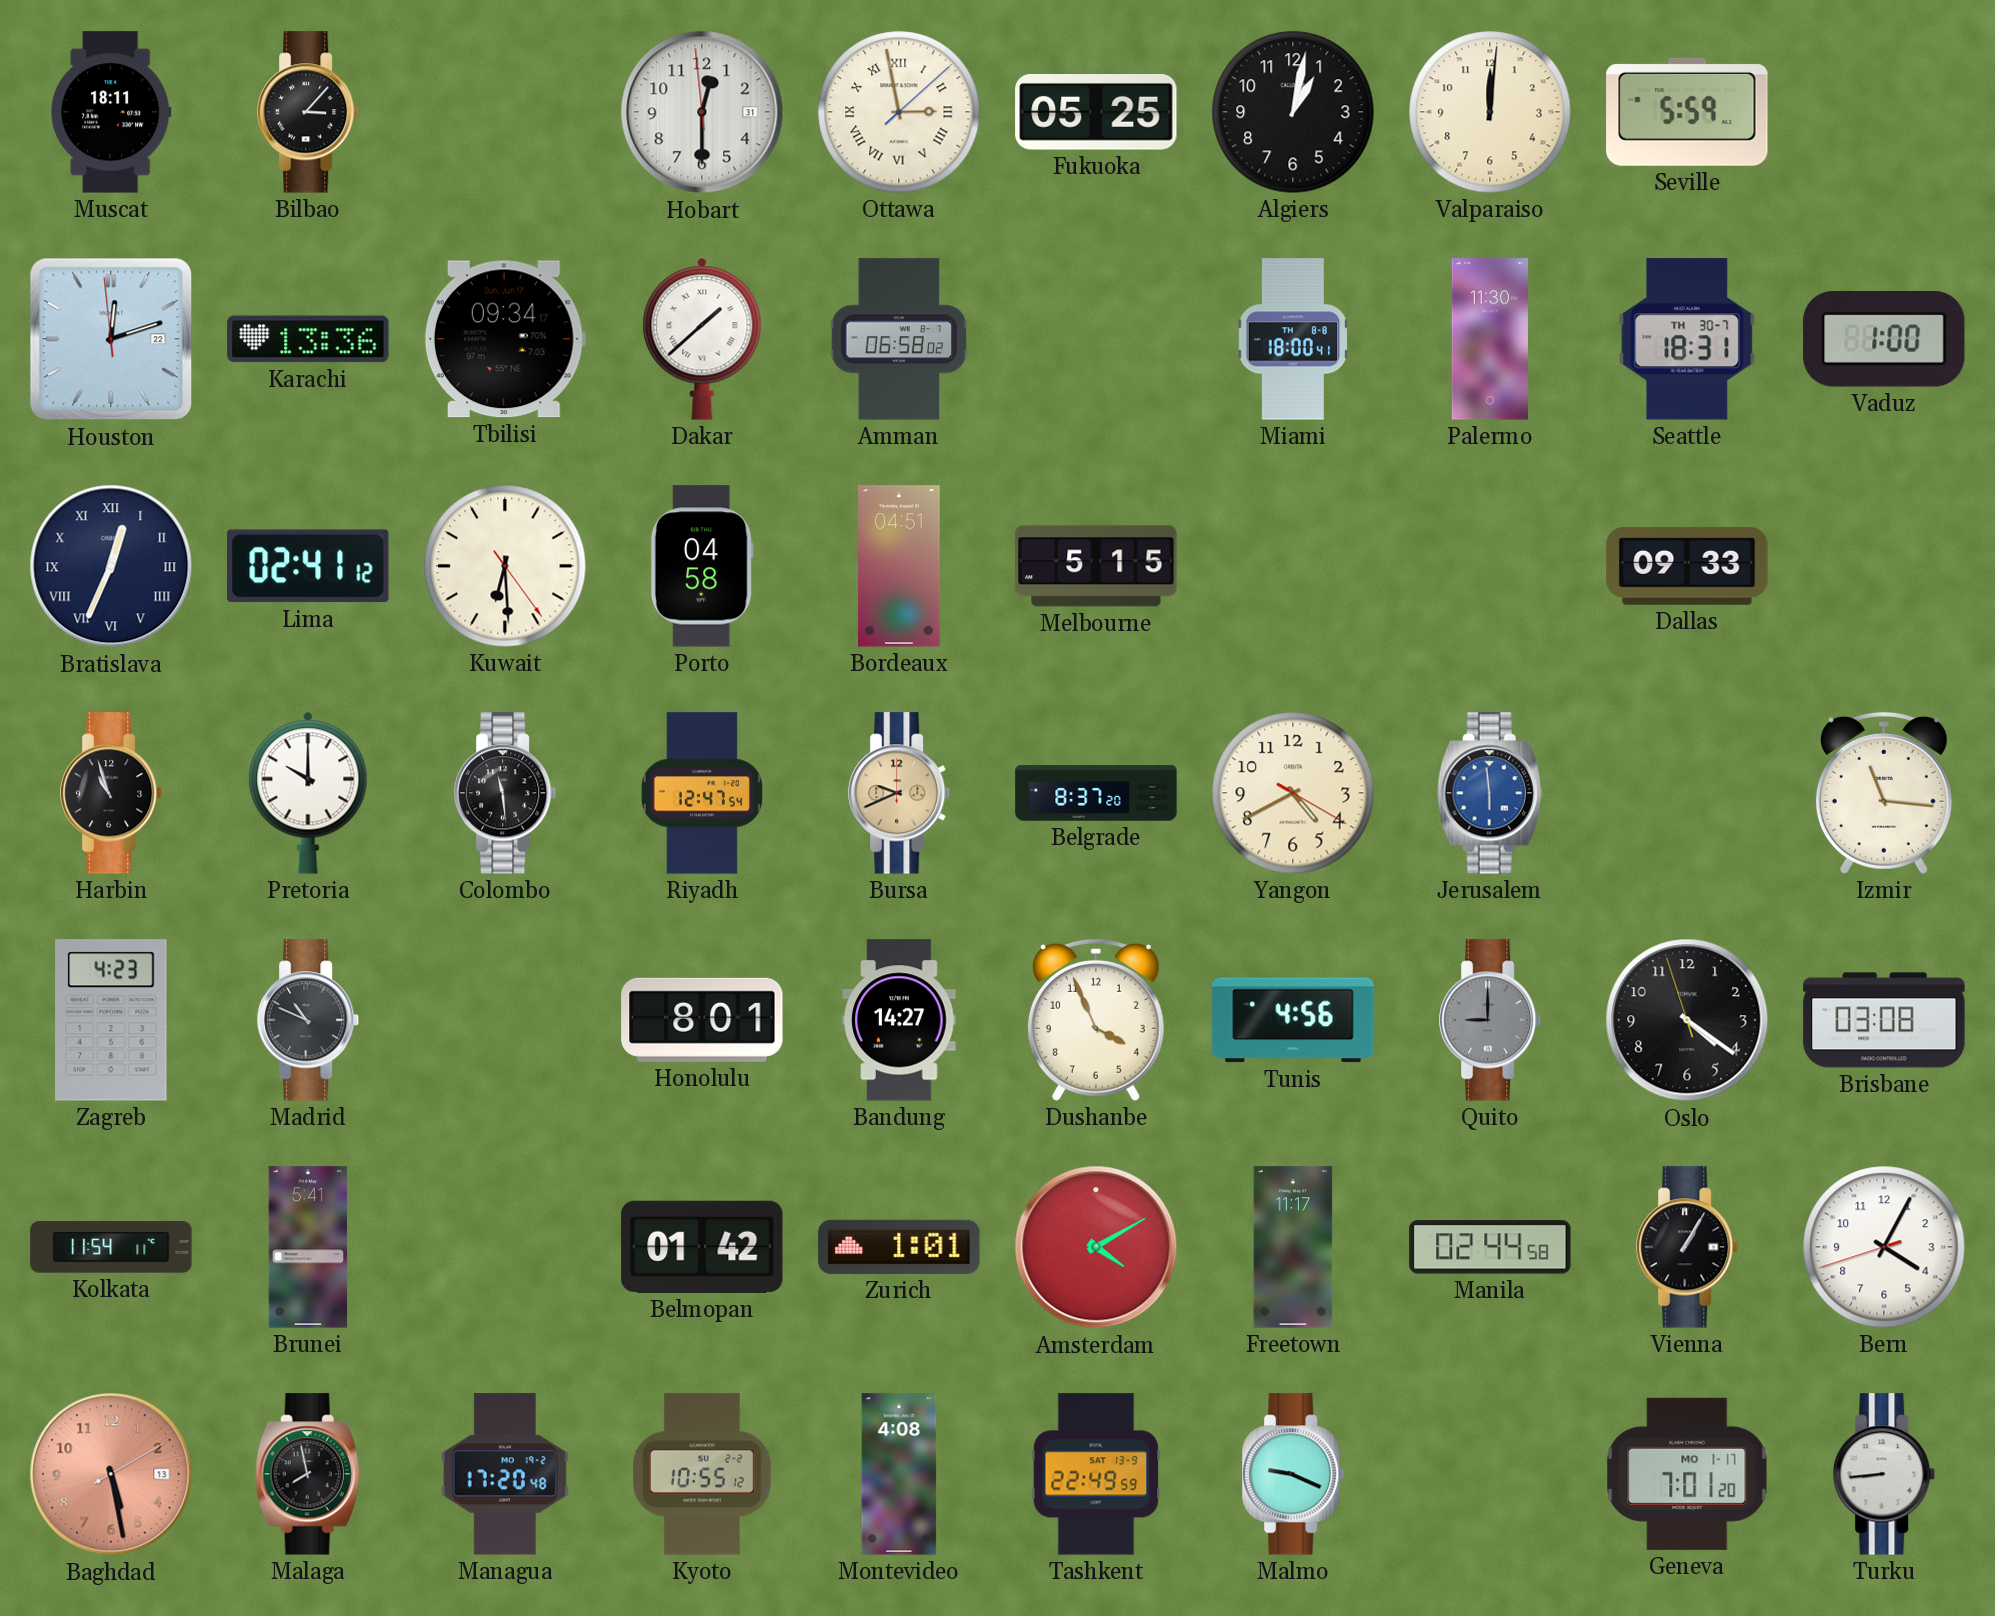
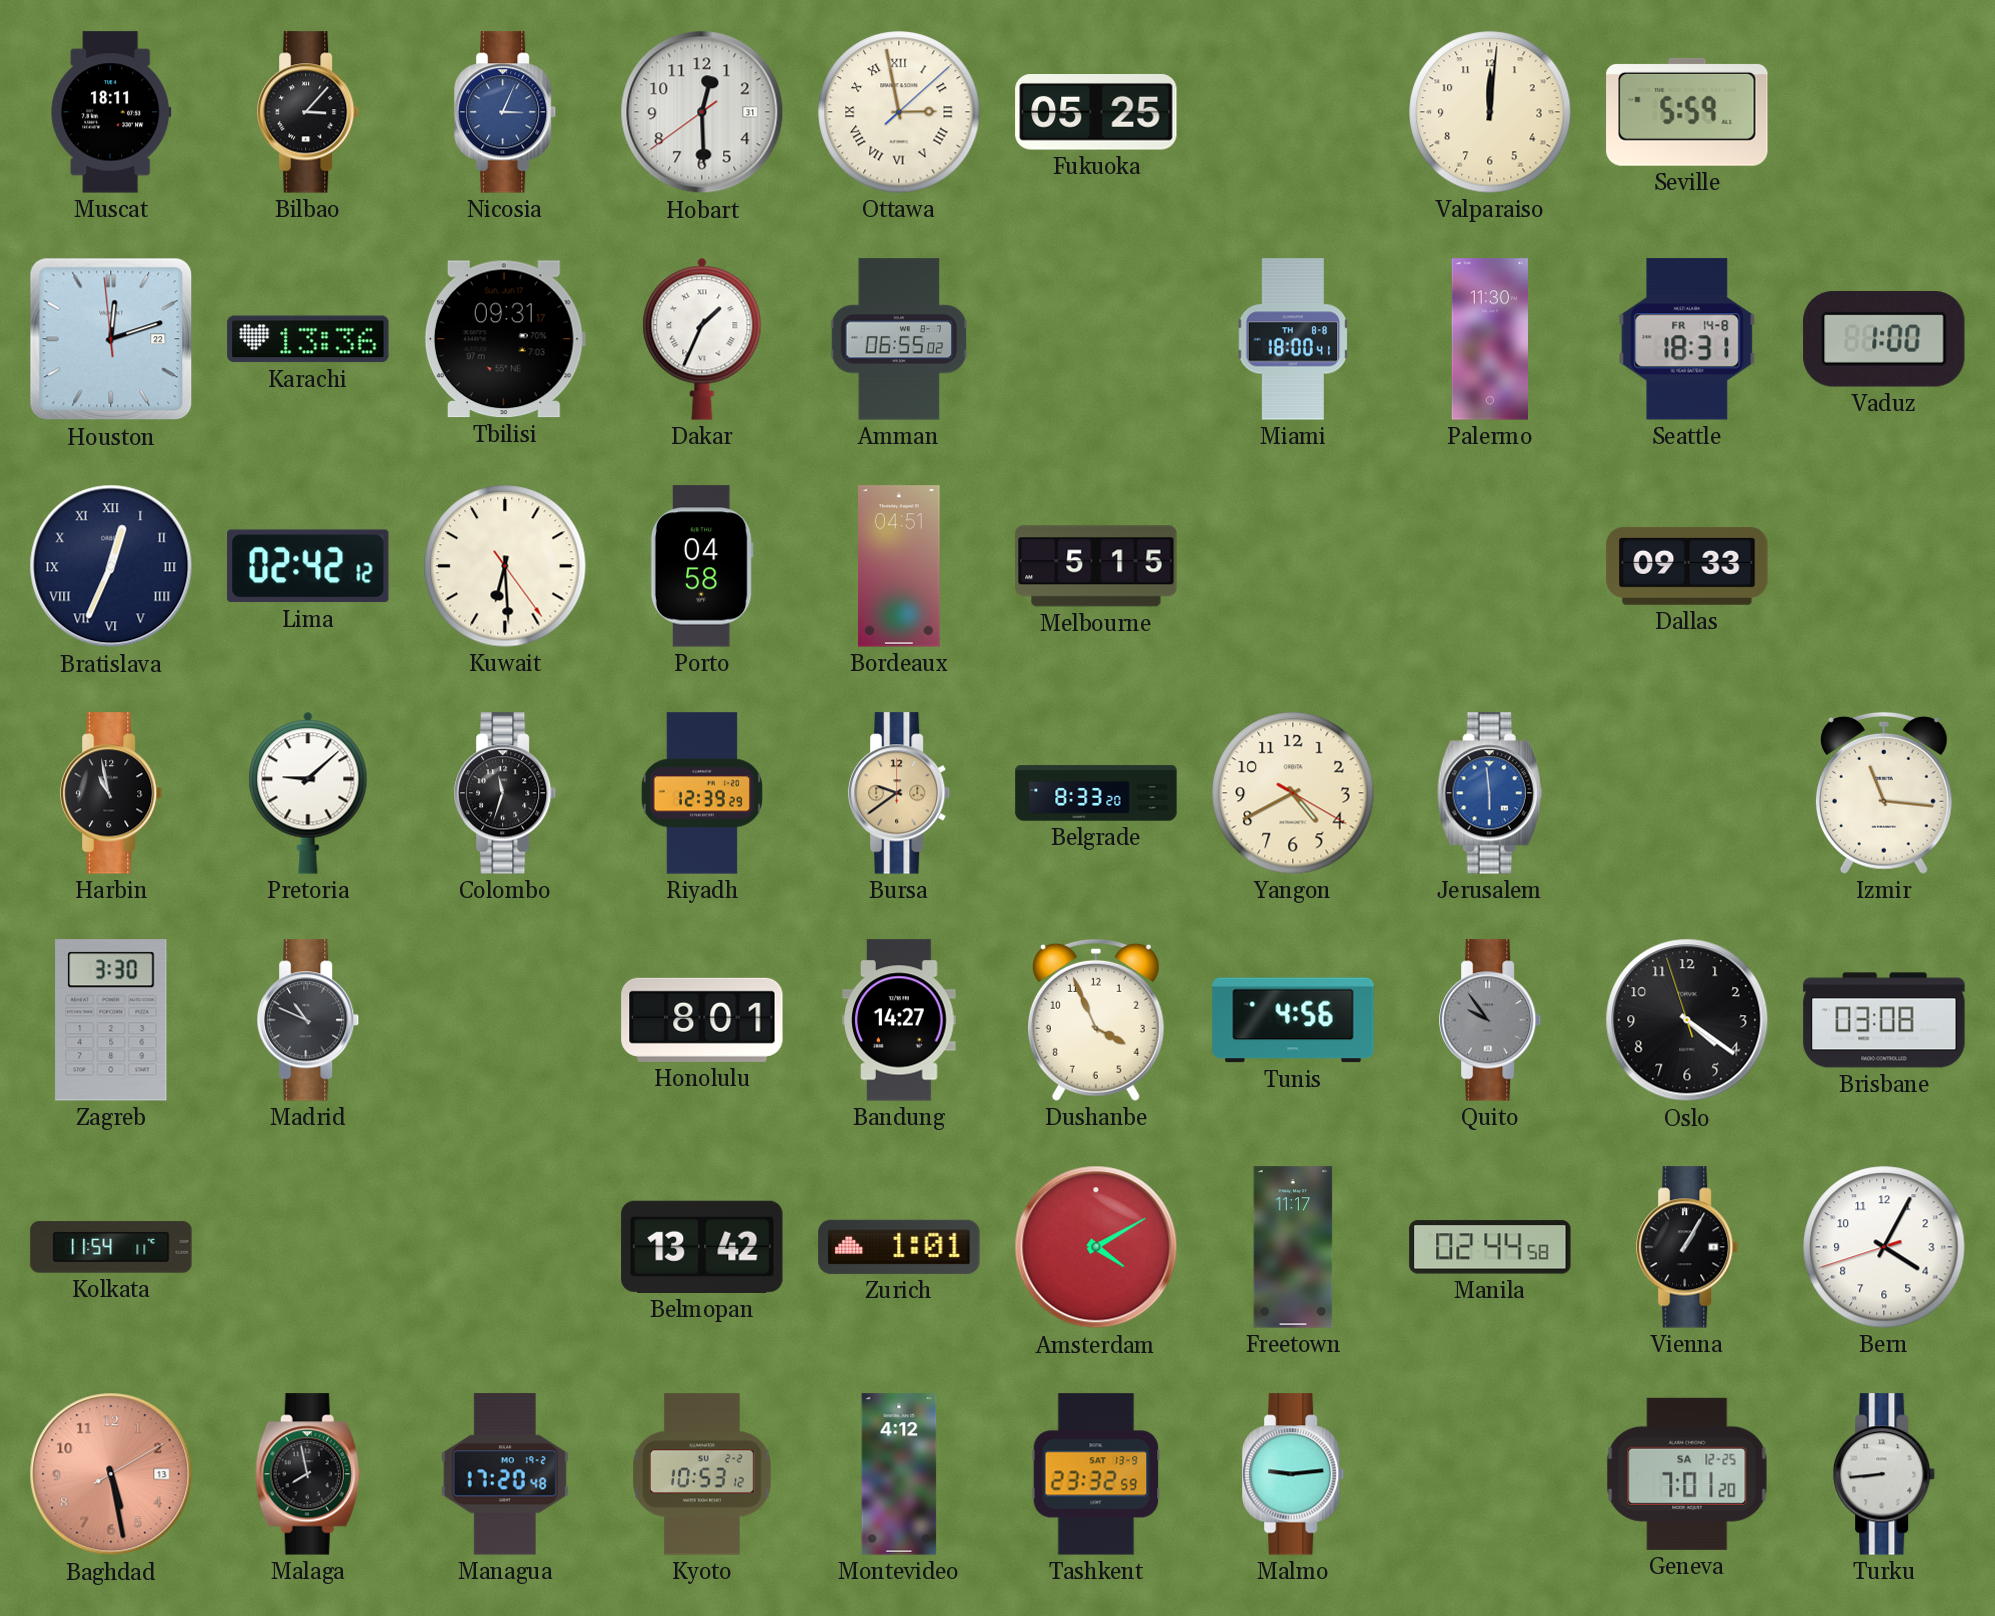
Nicosia: none -> 3:04
Hobart: 12:29:59 -> 12:29:39
Algiers: 1:02 -> none
Tbilisi: 09:34 -> 09:31
Dakar: 1:38 -> 1:34
Amman: 06:58 -> 06:55
Seattle date: TH 30-7 -> FR 14-8
Lima: 02:41 -> 02:42
Harbin: 10:57 -> 10:58
Pretoria: 10:00 -> 9:08
Colombo: 11:29 -> 11:33
Riyadh: 12:47 -> 12:39
Bursa: 9:41 -> 9:39
Belgrade: 8:37 -> 8:33
Zagreb: 4:23 -> 3:30
Quito: 9:00 -> 9:54
Brunei: 5:41 -> none
Belmopan: 01:42 -> 13:42
Kyoto: 10:55 -> 10:53
Montevideo: 4:08 -> 4:12
Tashkent: 22:49 -> 23:32
Malmo: 9:19 -> 9:14
Geneva date: MO 1-17 -> SA 12-25
